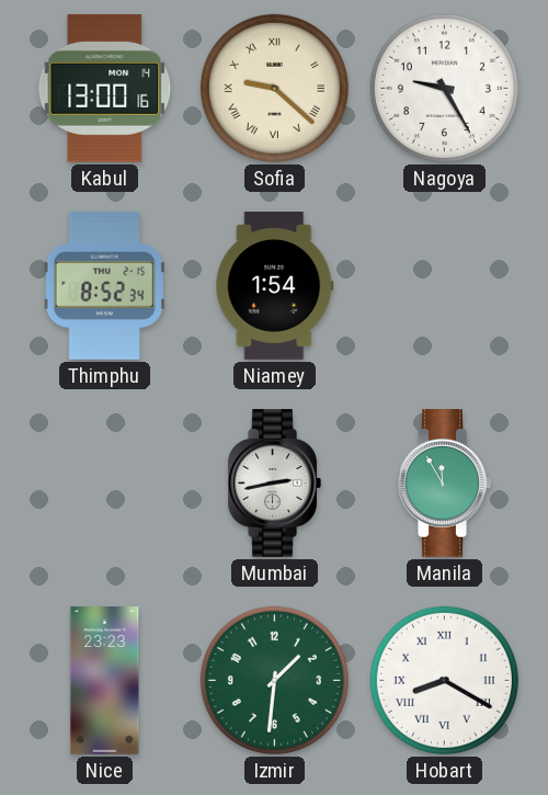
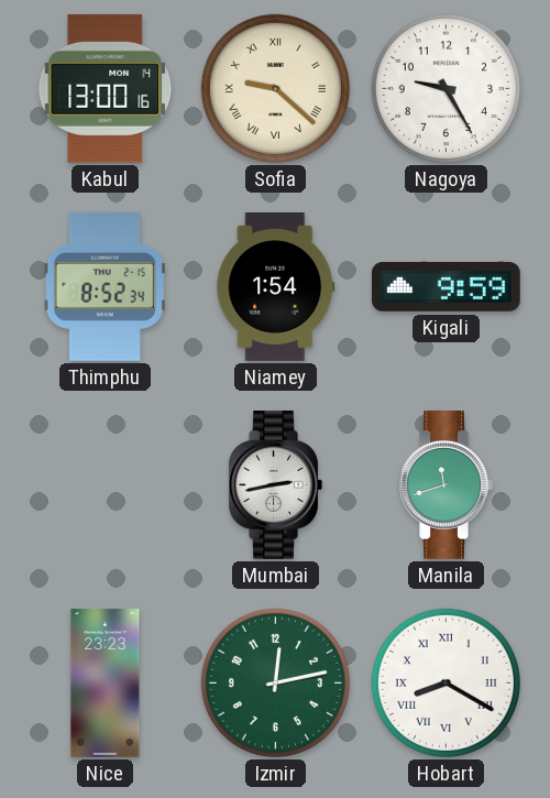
Kigali: none -> 9:59
Manila: 11:55 -> 11:42
Izmir: 1:31 -> 12:13
